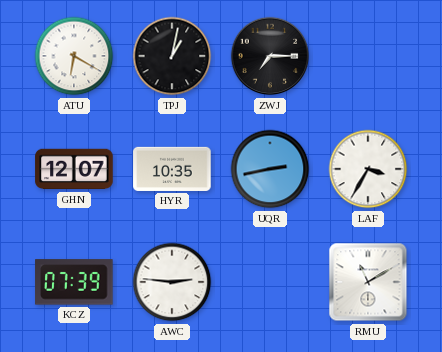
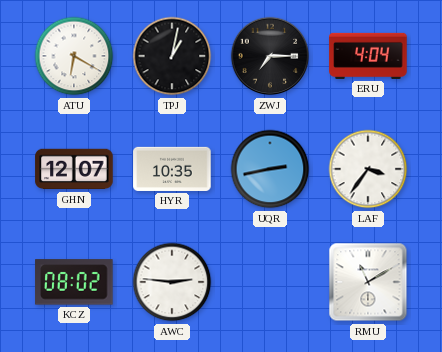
ERU: none -> 4:04
LAF: 3:35 -> 3:36
KCZ: 07:39 -> 08:02
